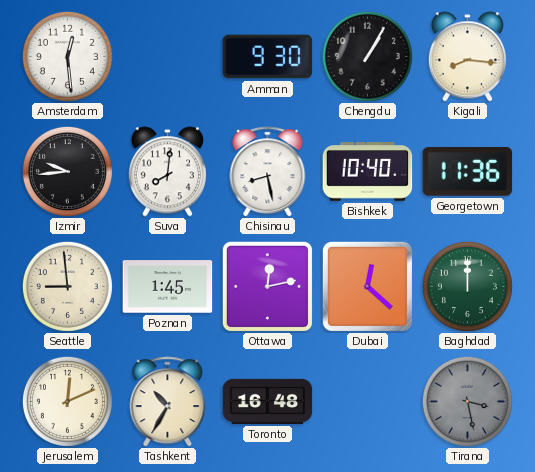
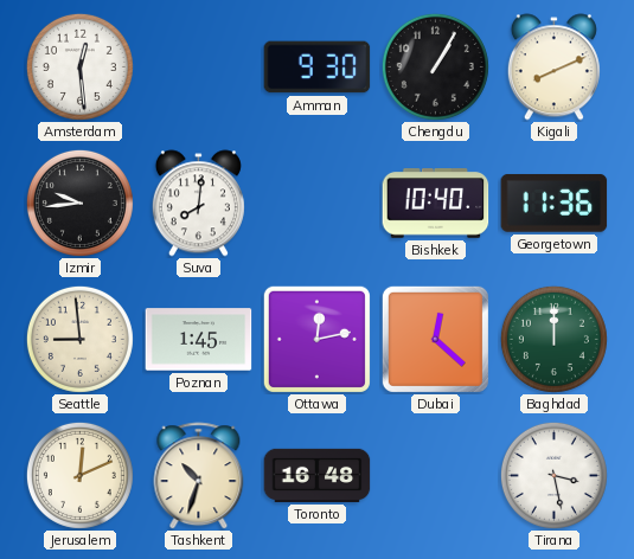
Kigali: 8:16 -> 8:11
Chisinau: 8:28 -> none
Tashkent: 10:35 -> 10:33
Tirana dial: grey -> white
